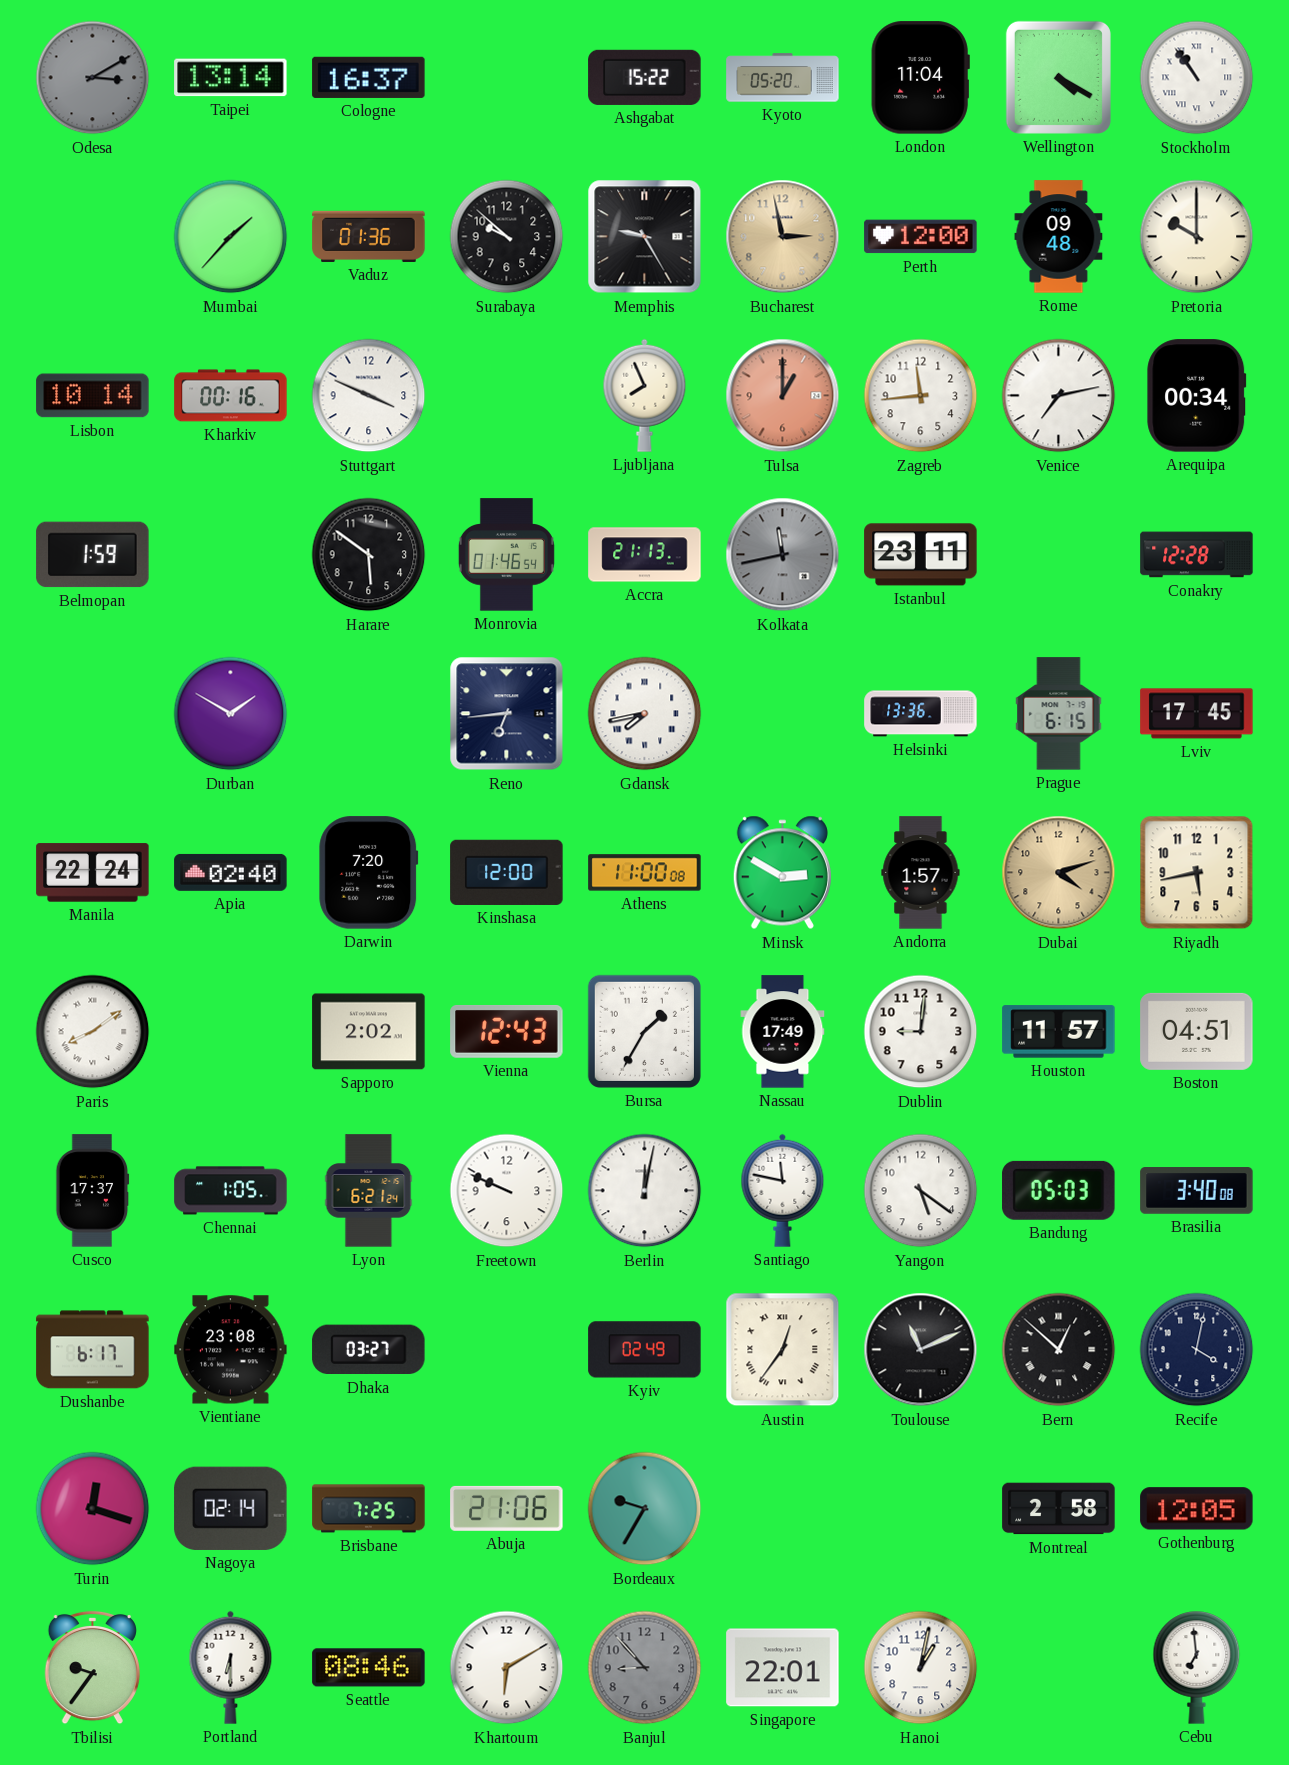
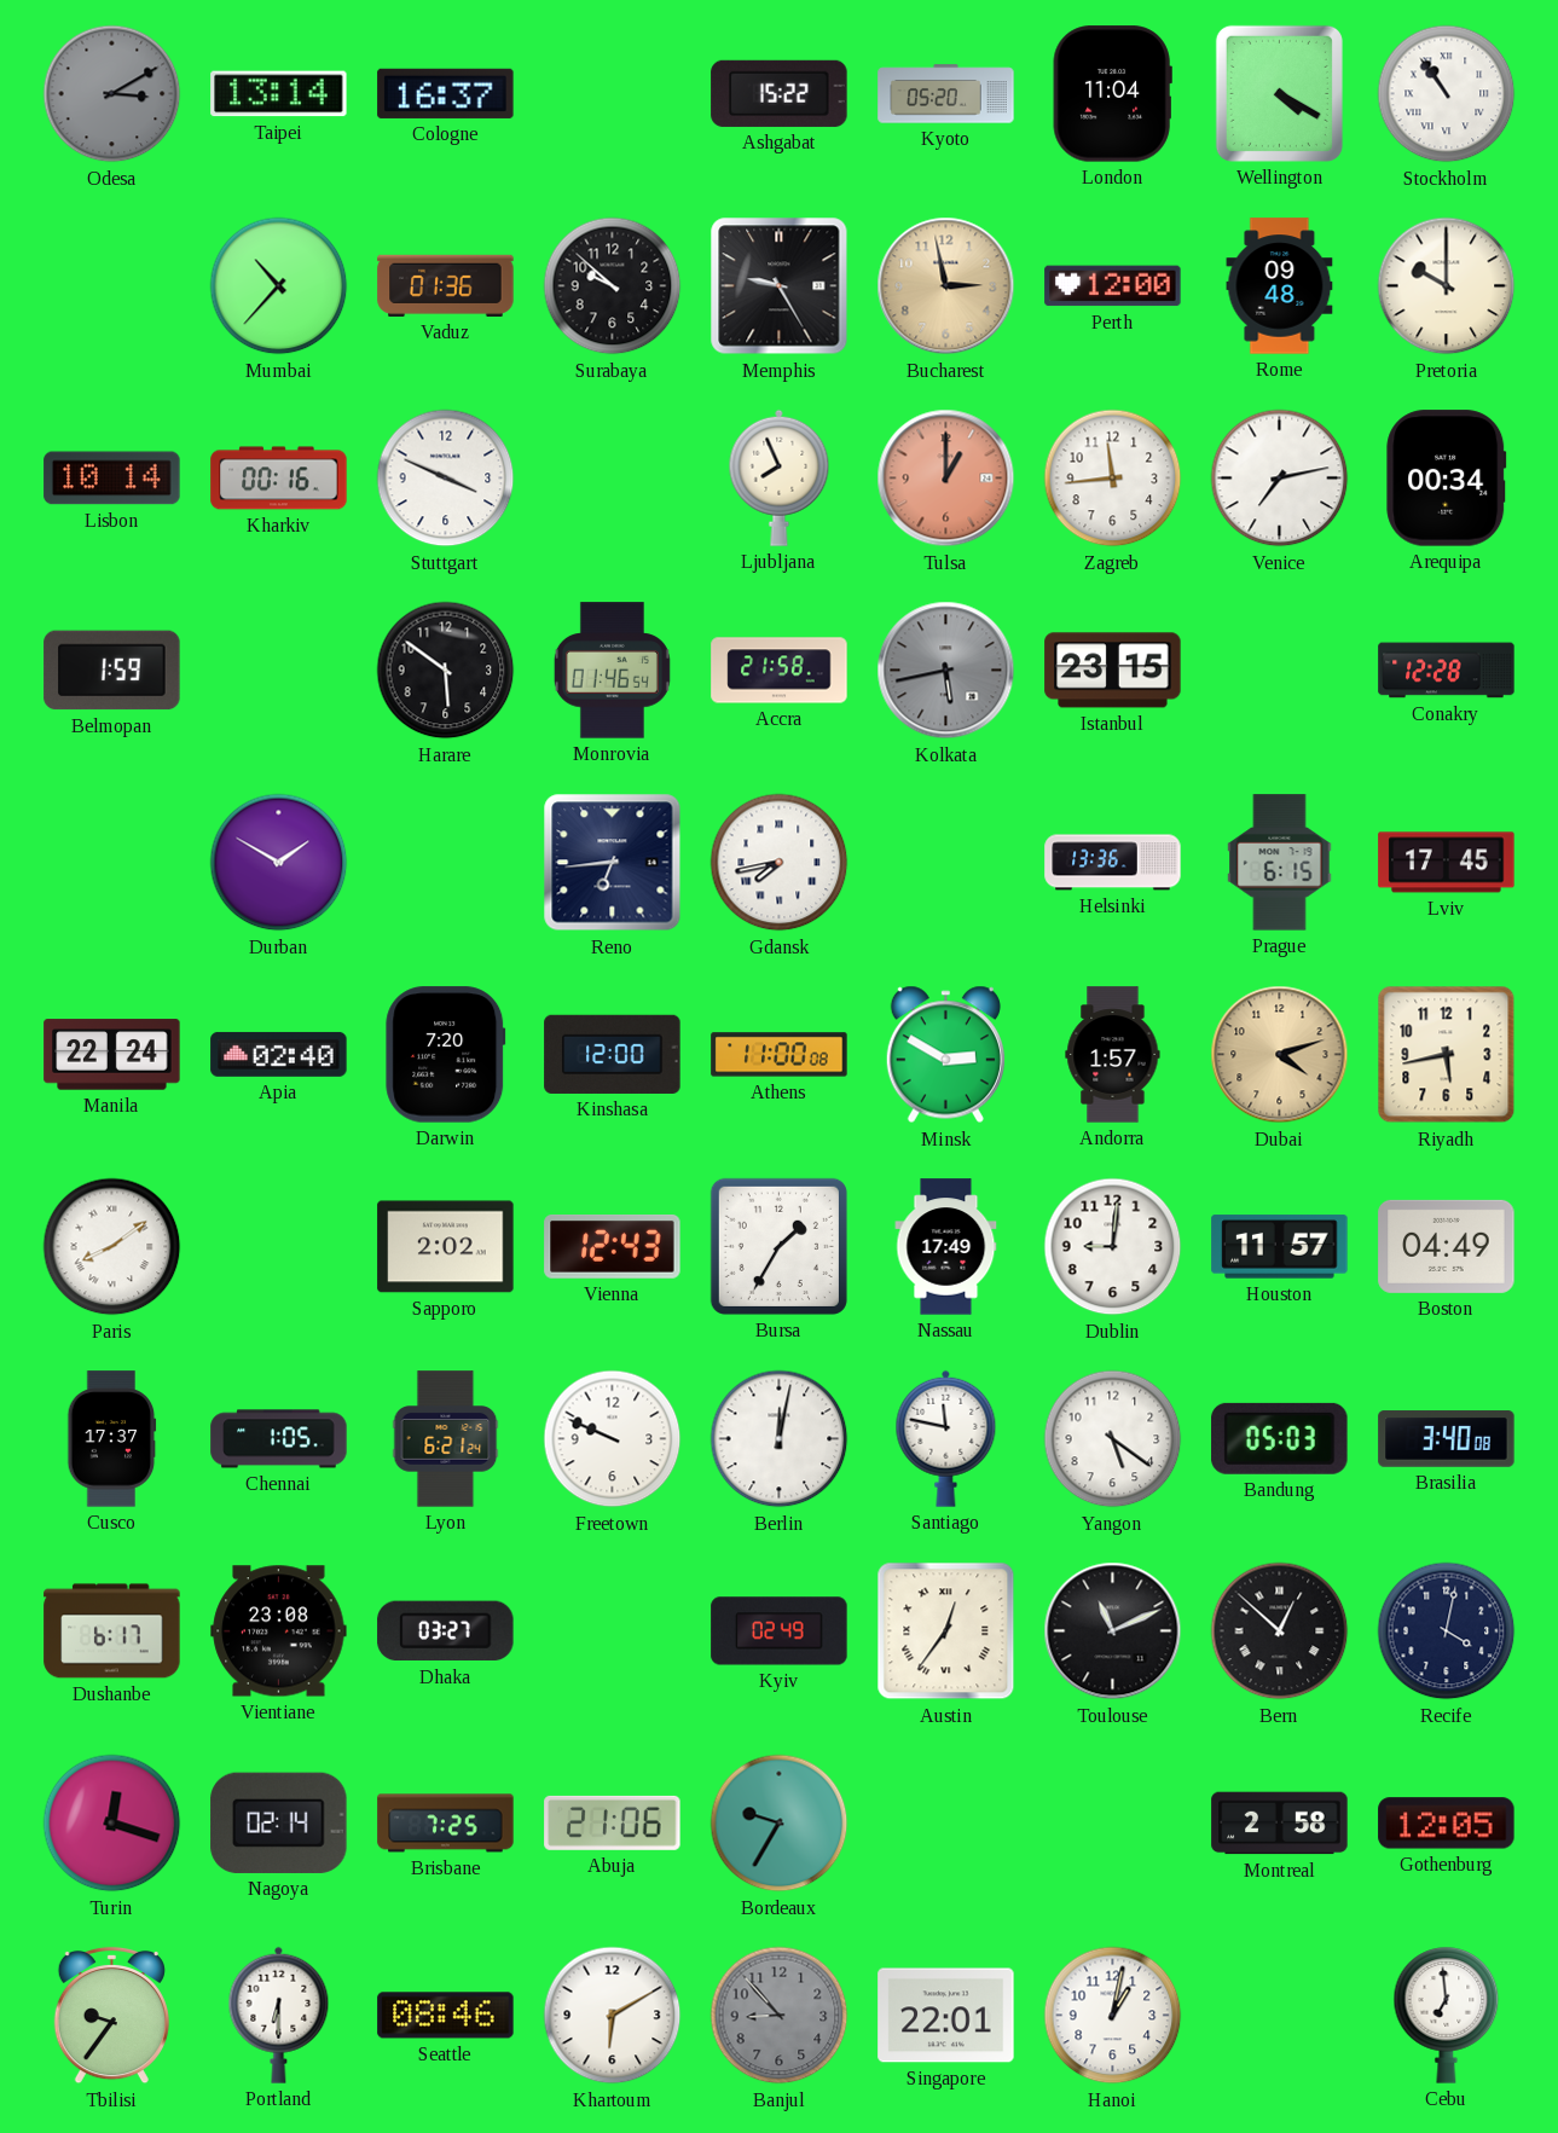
Mumbai: 1:37 -> 10:37
Accra: 21:13 -> 21:58
Kolkata: 11:43 -> 5:43
Istanbul: 23:11 -> 23:15
Boston: 04:51 -> 04:49
